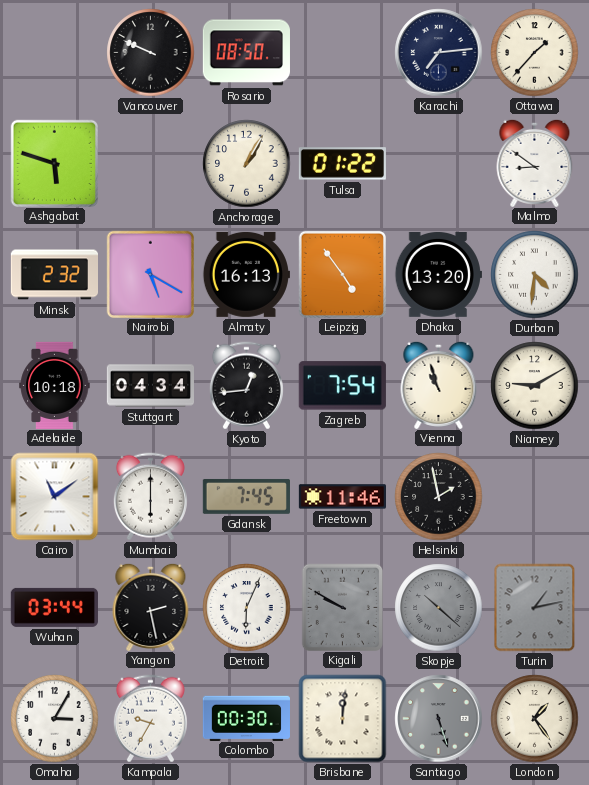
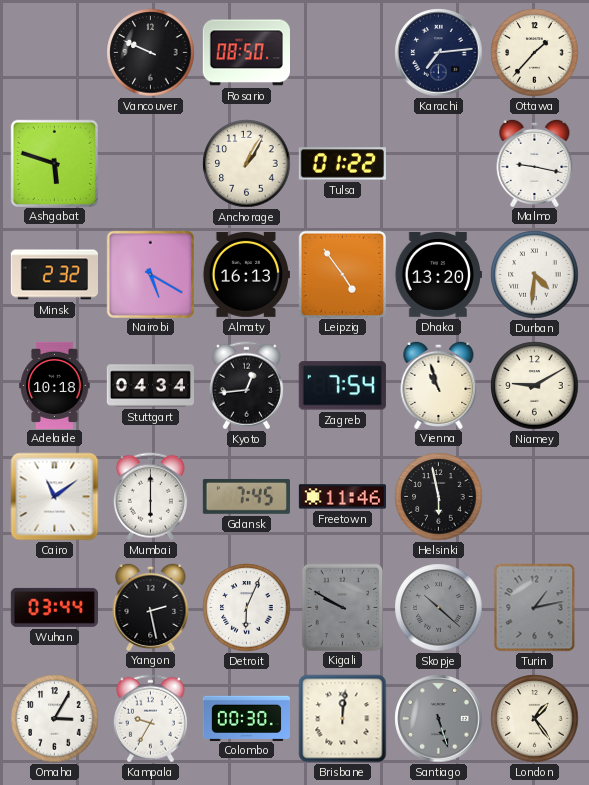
Malmo: 8:51 -> 9:17
Helsinki: 1:58 -> 5:58
